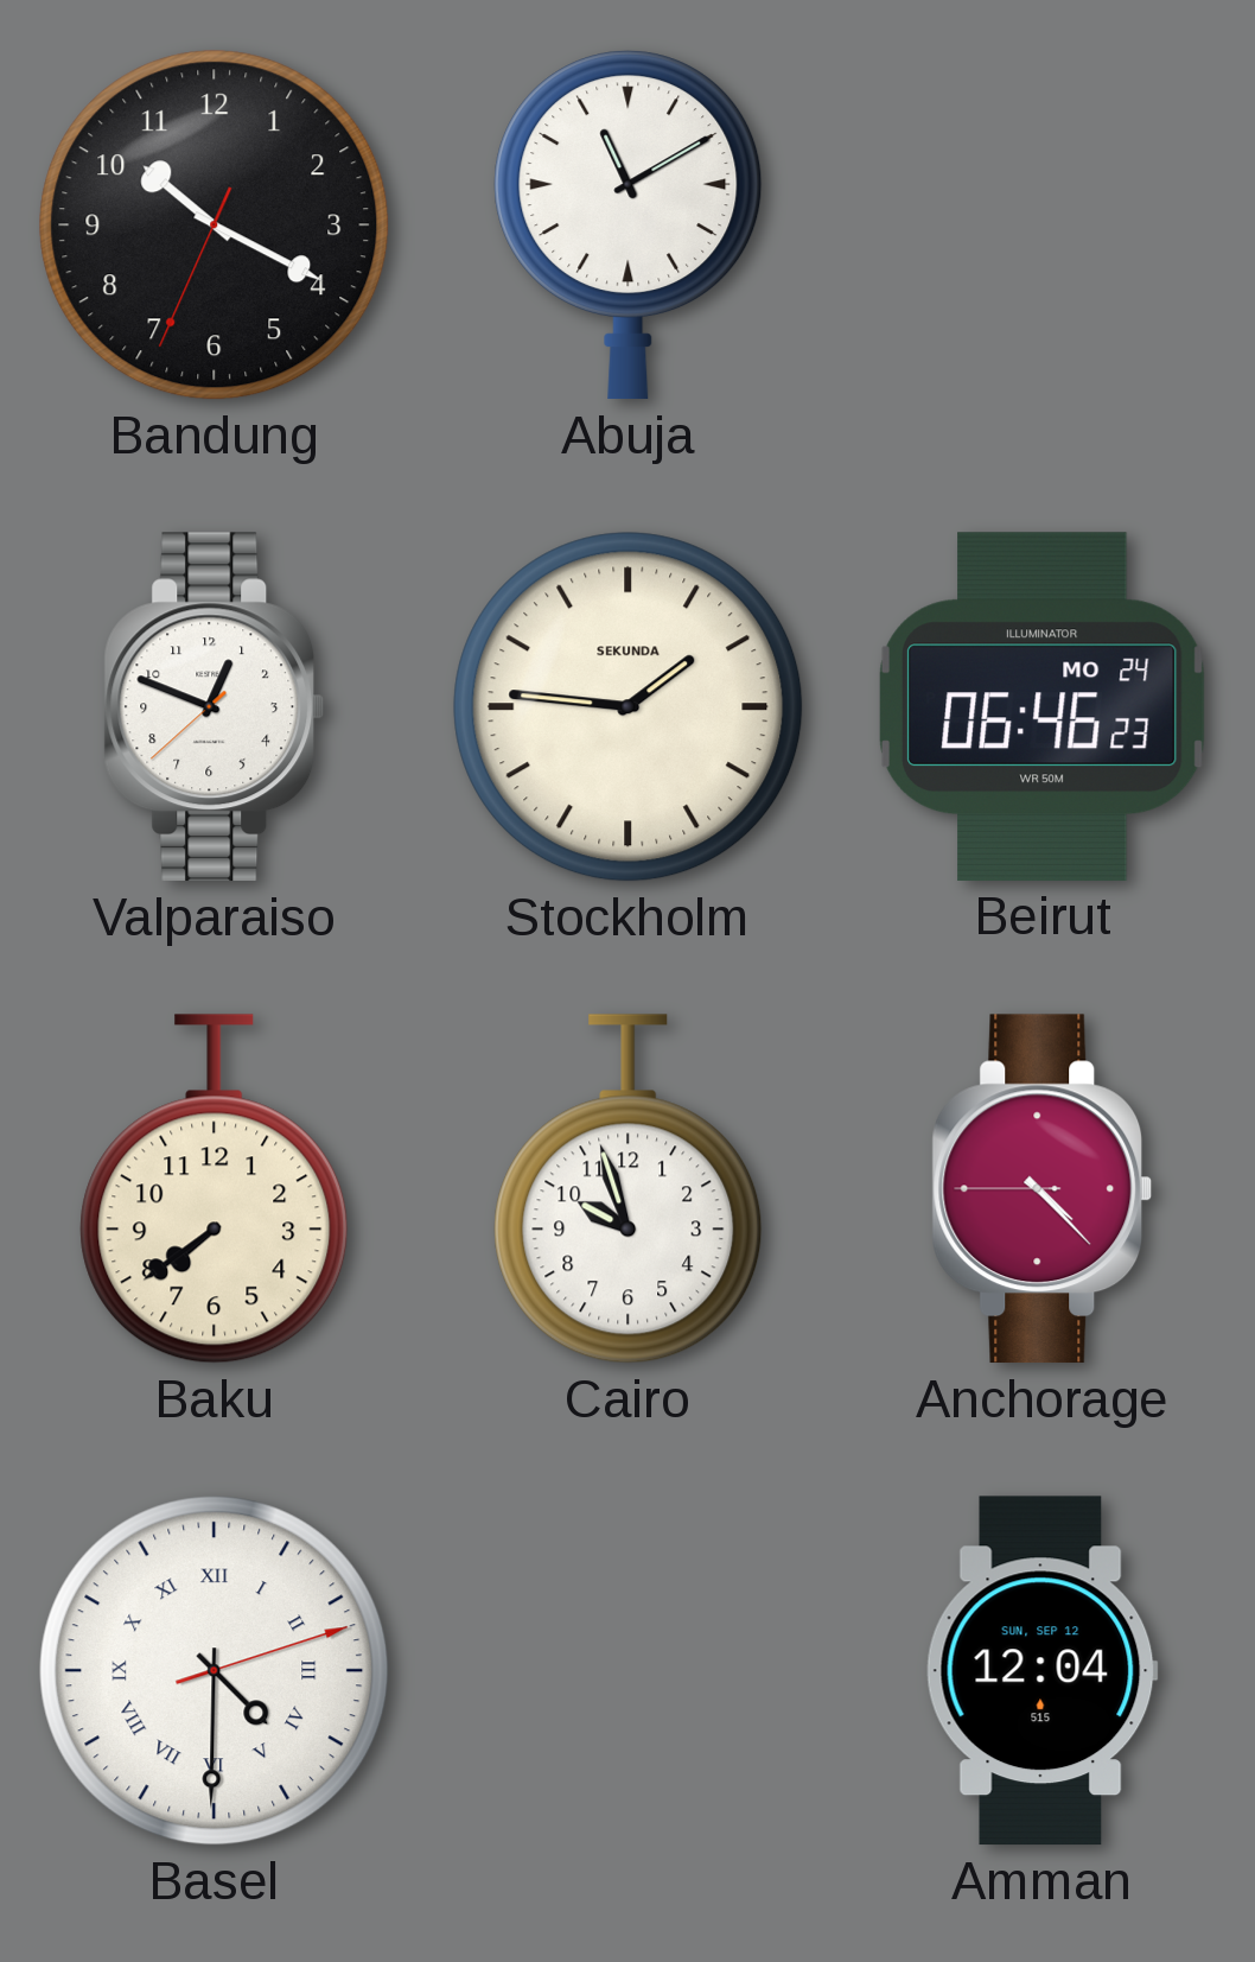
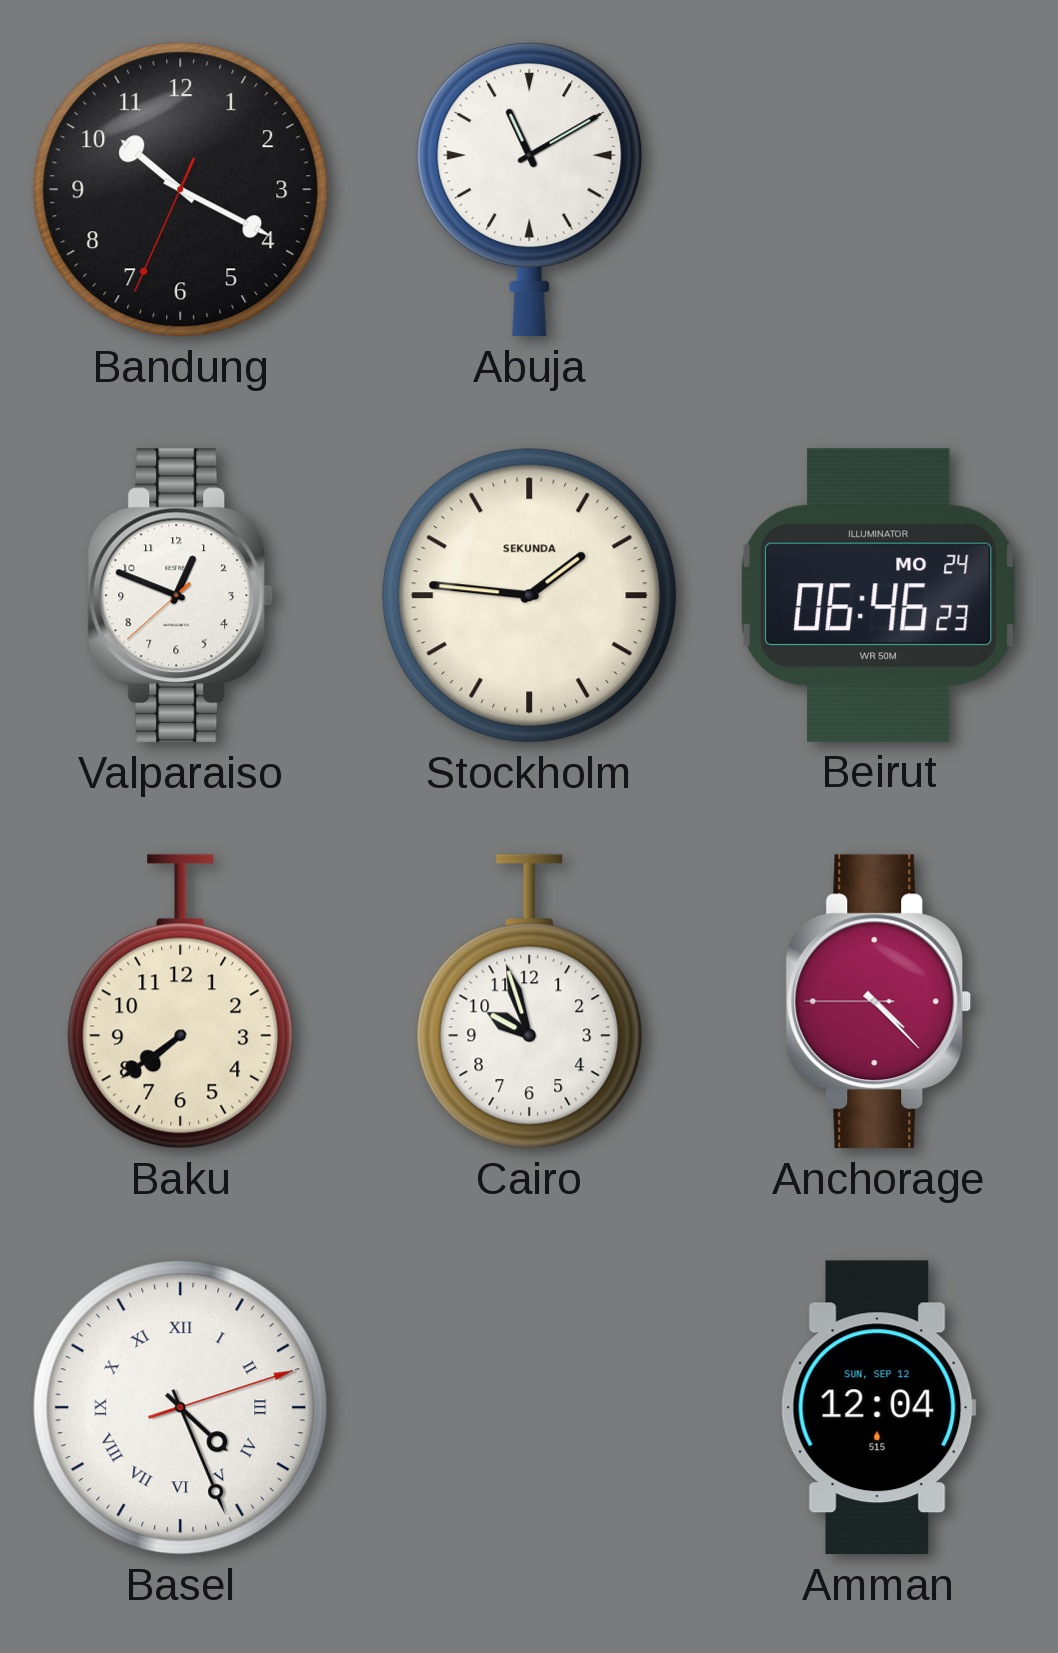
Basel: 4:30 -> 4:26
